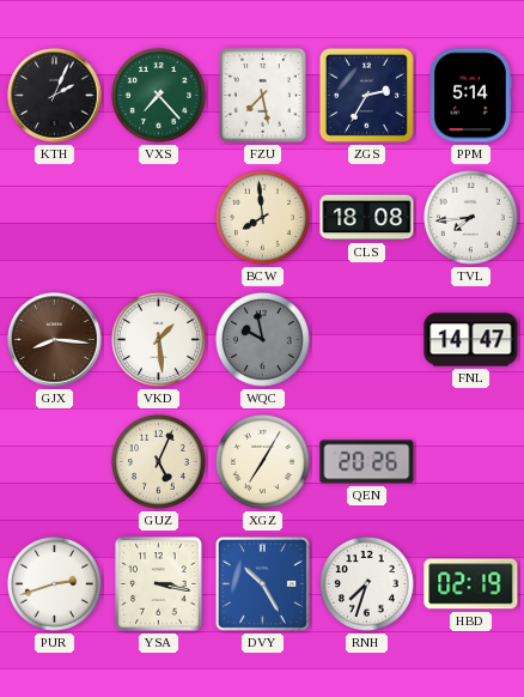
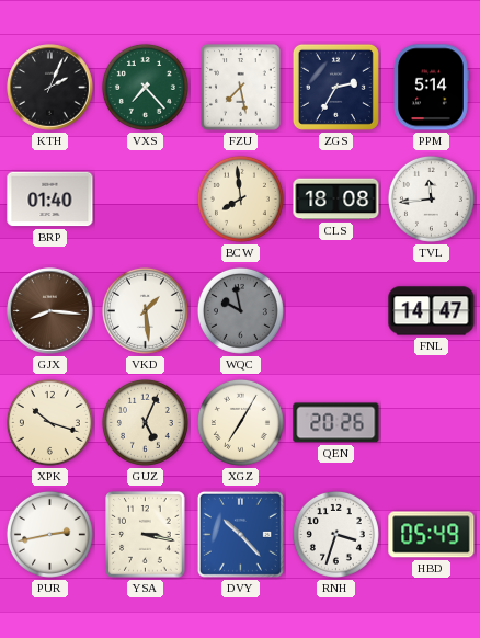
BRP: none -> 01:40
TVL: 7:44 -> 11:44
XPK: none -> 10:18
PUR: 2:42 -> 2:43
DVY: 10:25 -> 10:23
RNH: 7:33 -> 3:33
HBD: 02:19 -> 05:49
